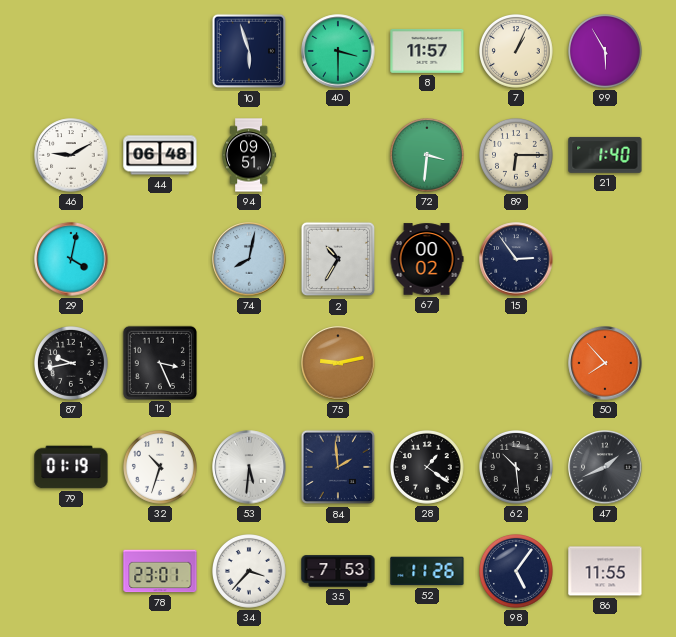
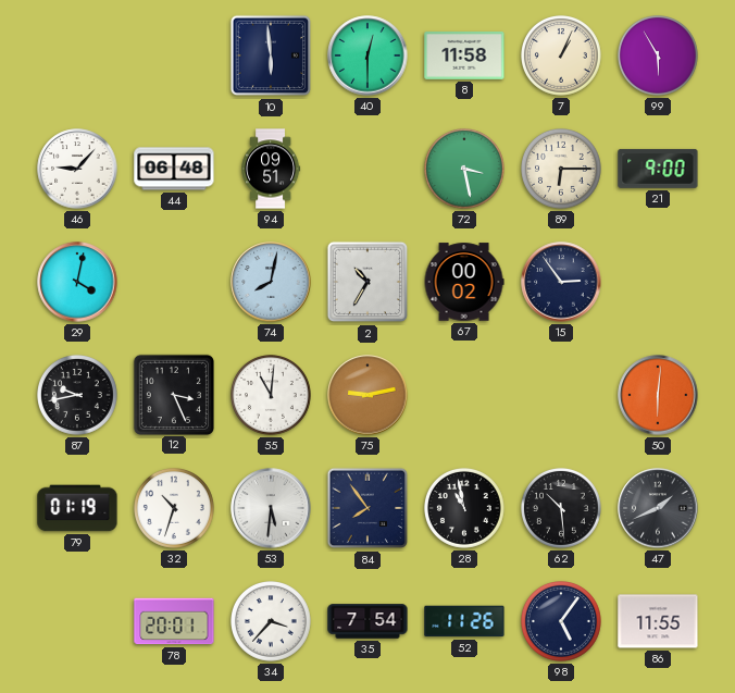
10: 5:57 -> 5:59
40: 3:30 -> 12:30
8: 11:57 -> 11:58
46: 9:10 -> 9:07
72: 3:31 -> 3:28
21: 1:40 -> 9:00
55: none -> 11:01
50: 7:53 -> 6:01
84: 1:59 -> 7:54
28: 1:21 -> 10:58
78: 23:01 -> 20:01
35: 7:53 -> 7:54
